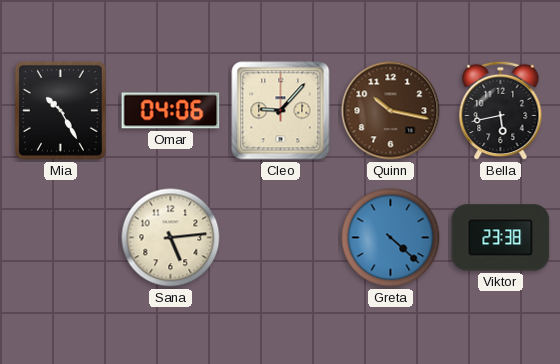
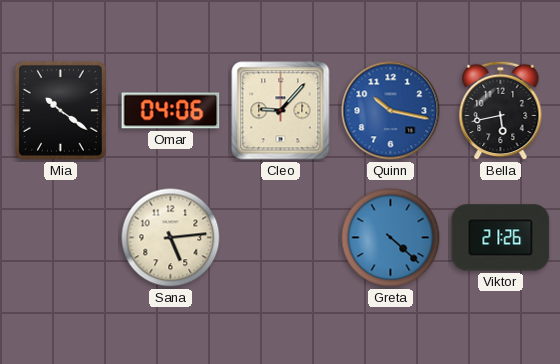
Mia: 10:25 -> 10:21
Quinn dial: brown -> blue
Viktor: 23:38 -> 21:26
